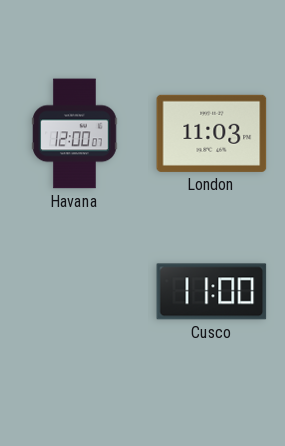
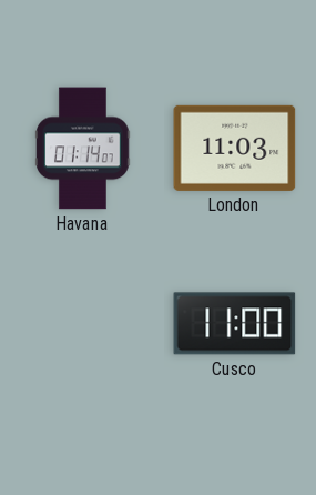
Havana: 12:00 -> 01:14
